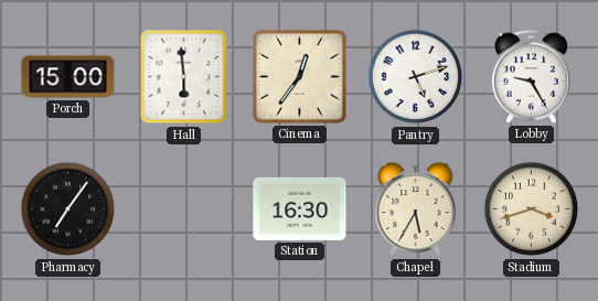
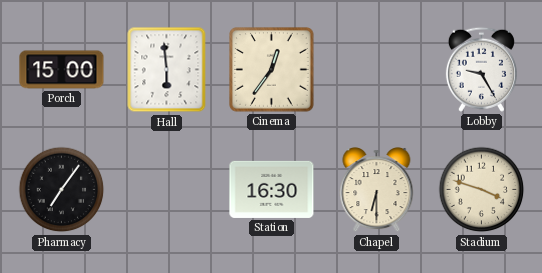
Pantry: 5:12 -> none
Chapel: 5:35 -> 6:30
Stadium: 3:42 -> 3:48
